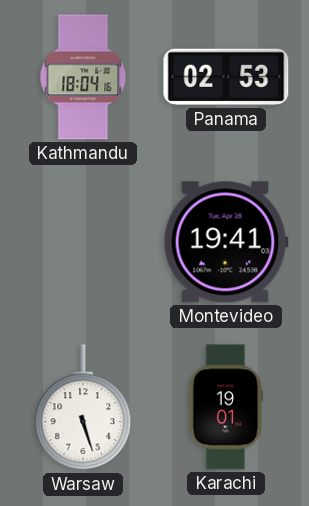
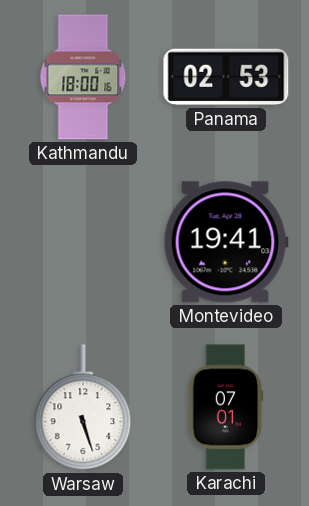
Kathmandu: 18:04 -> 18:00
Karachi: 19:01 -> 07:01
